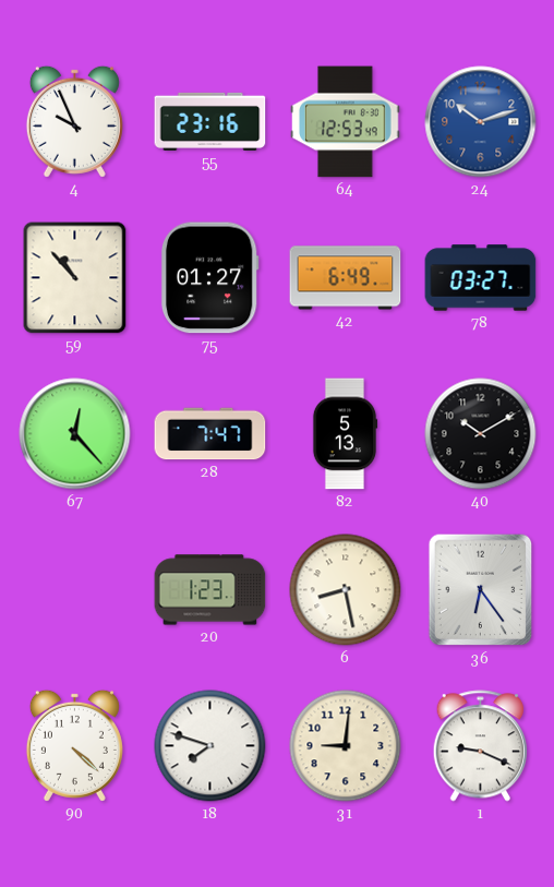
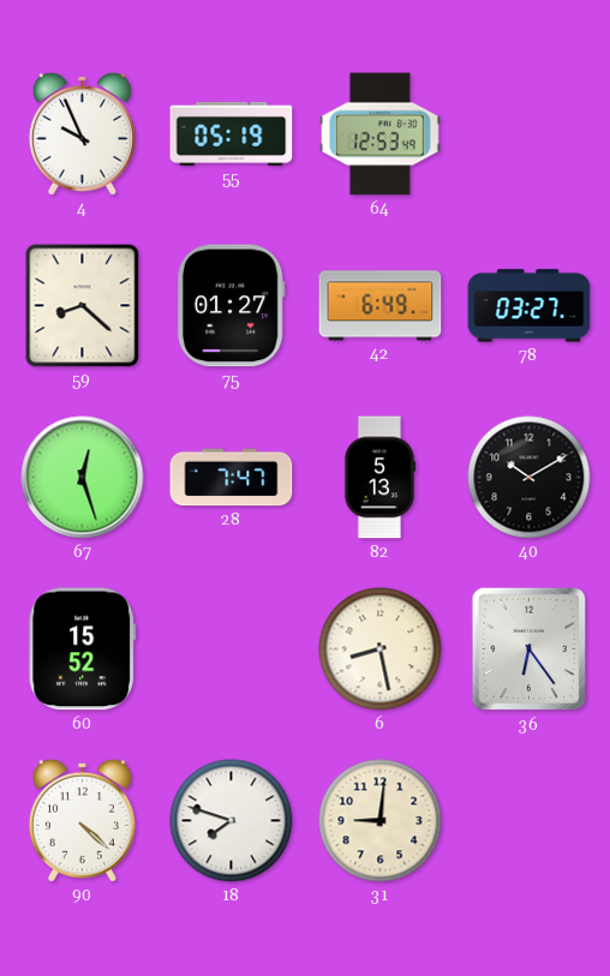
55: 23:16 -> 05:19
24: 10:12 -> none
59: 10:53 -> 8:22
67: 12:23 -> 12:27
60: none -> 15:52
20: 1:23 -> none
1: 9:19 -> none
